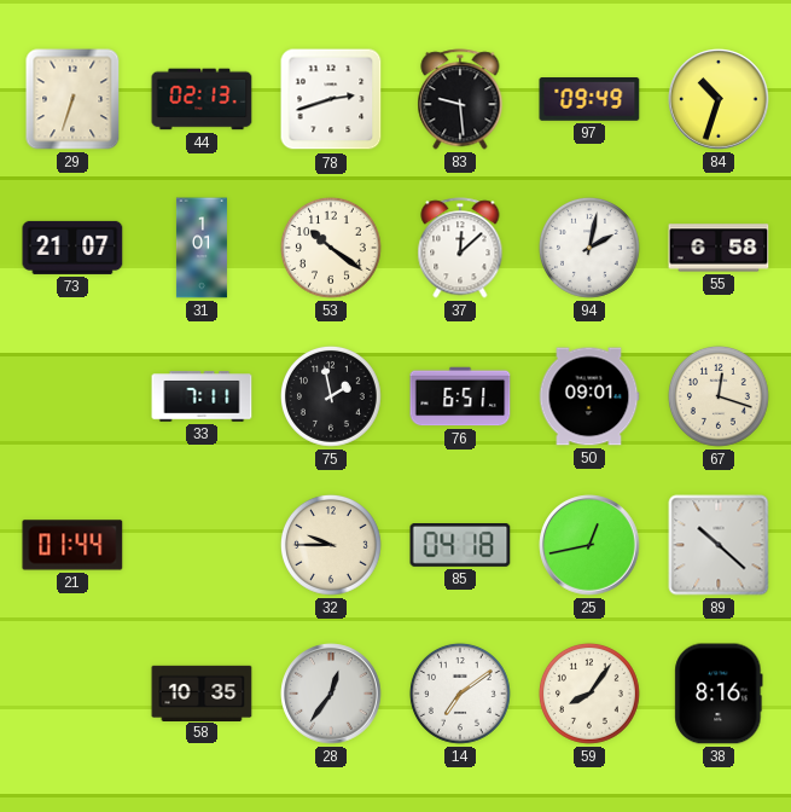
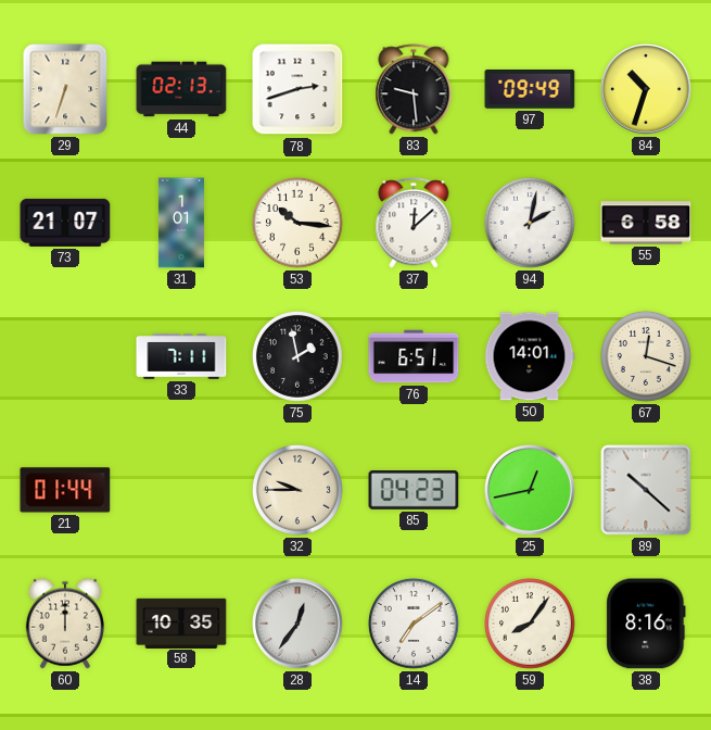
53: 10:21 -> 10:16
50: 09:01 -> 14:01
85: 04:18 -> 04:23
60: none -> 12:00
